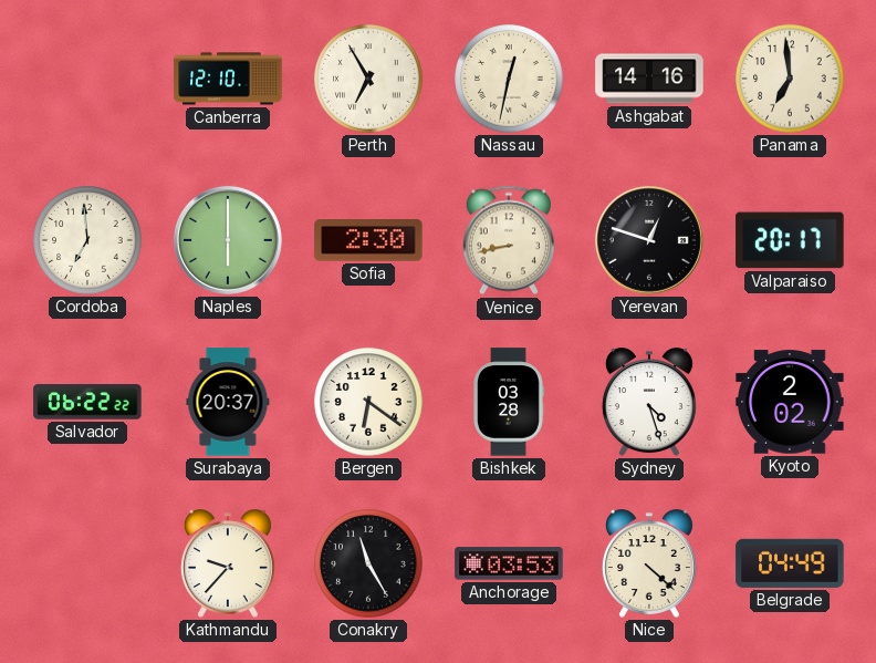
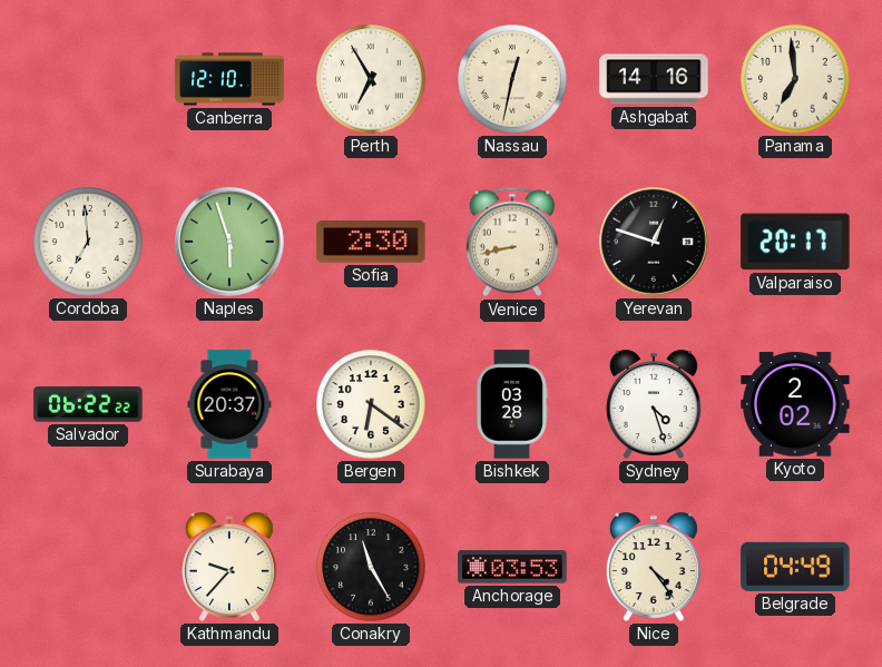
Naples: 6:00 -> 5:57
Nice: 4:22 -> 4:24
